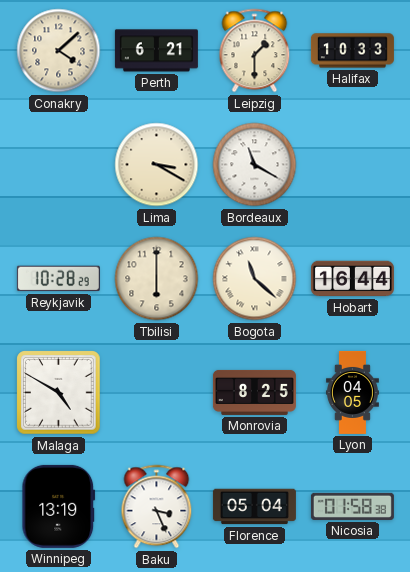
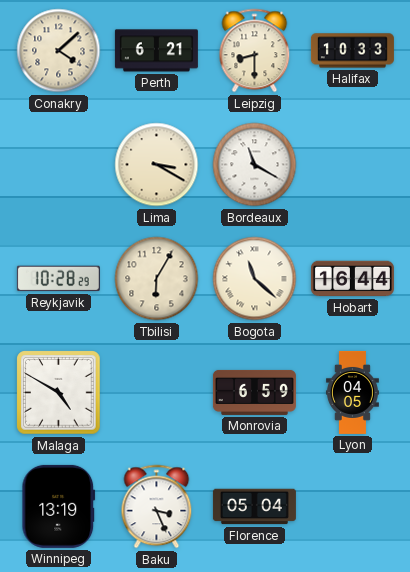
Leipzig: 1:30 -> 8:30
Tbilisi: 6:00 -> 6:05
Monrovia: 8:25 -> 6:59
Nicosia: 01:58 -> none
